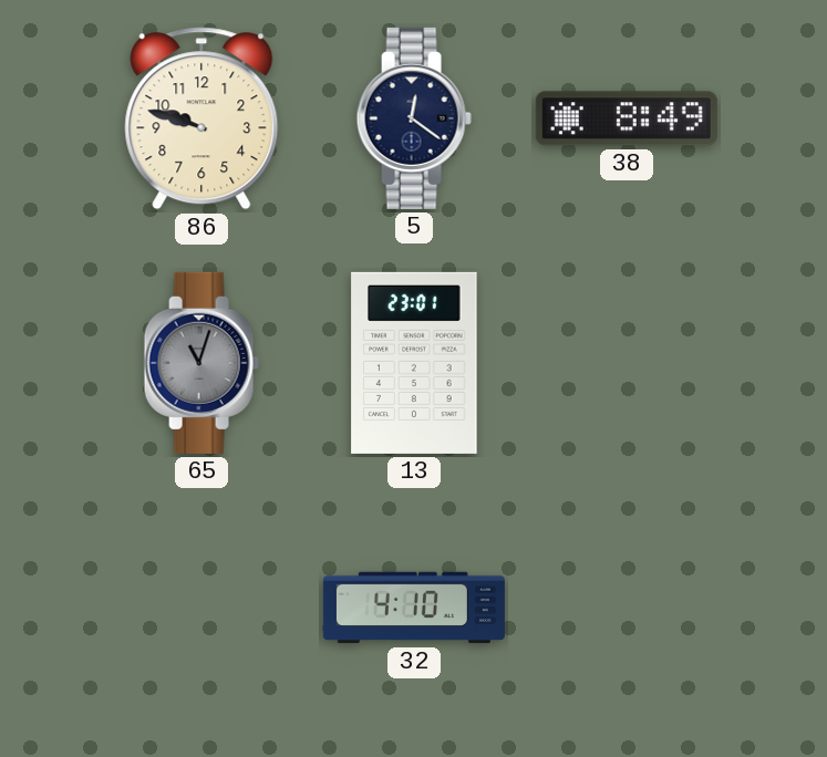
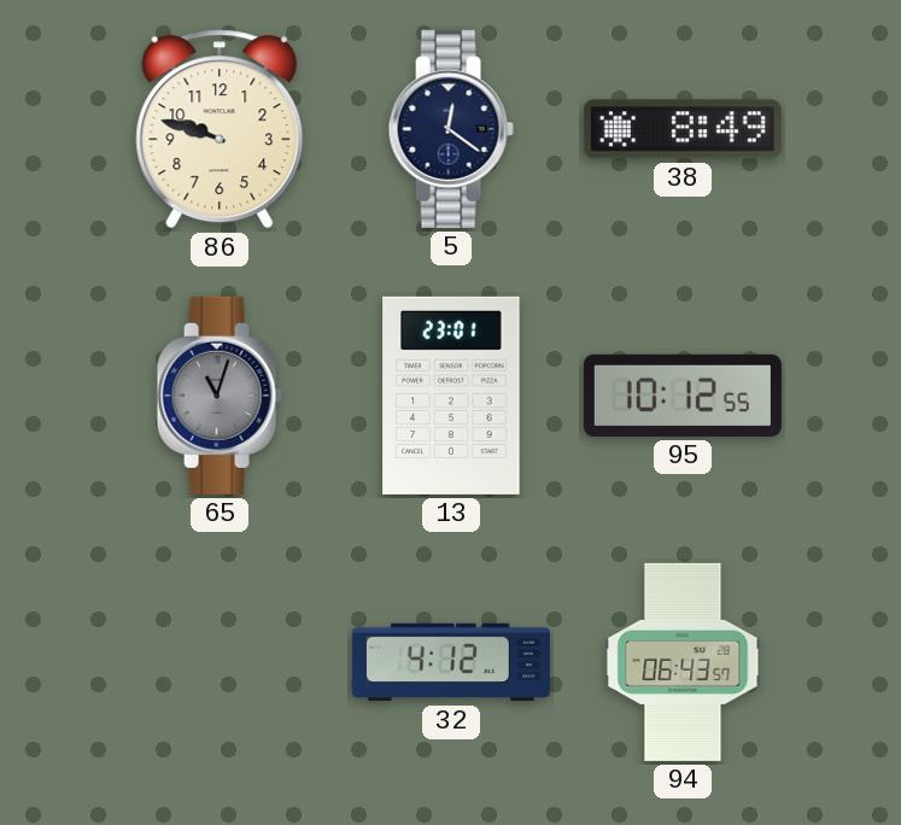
95: none -> 10:12
32: 4:10 -> 4:12
94: none -> 06:43
